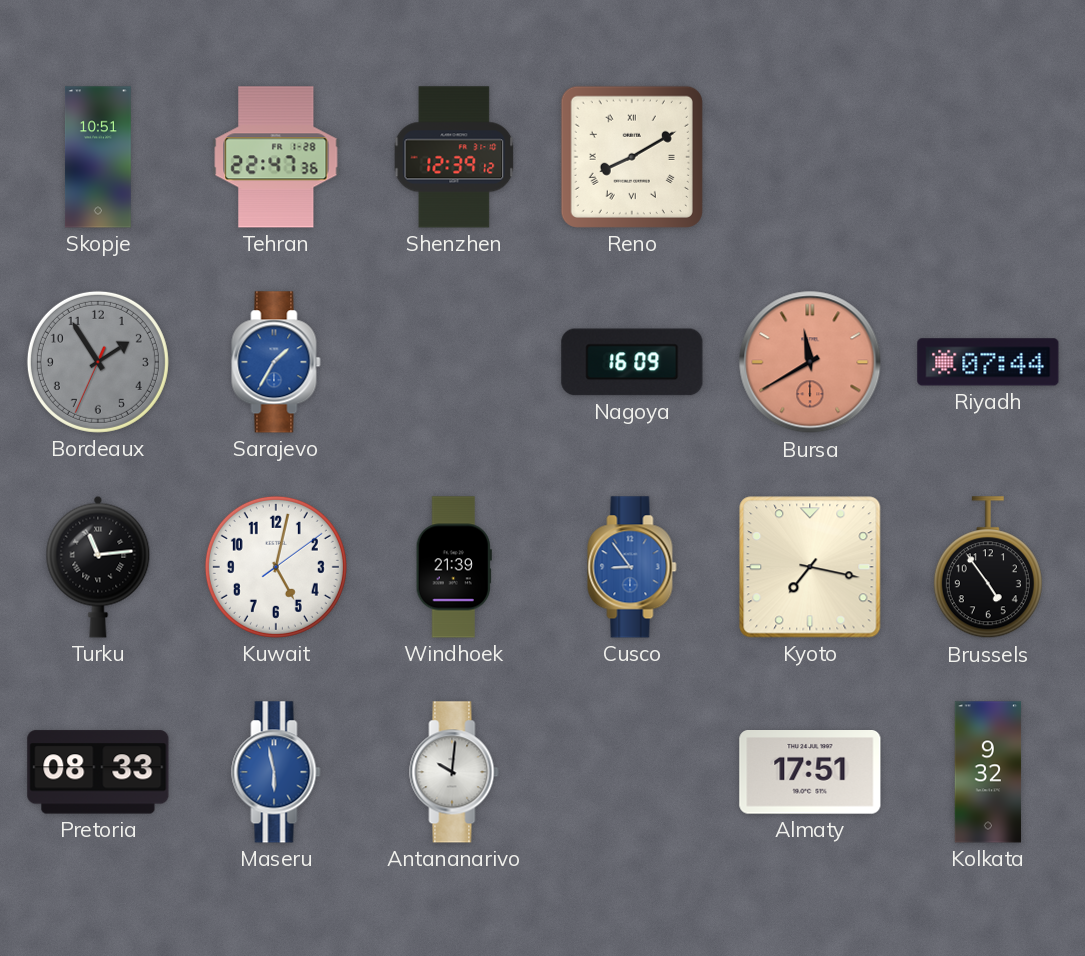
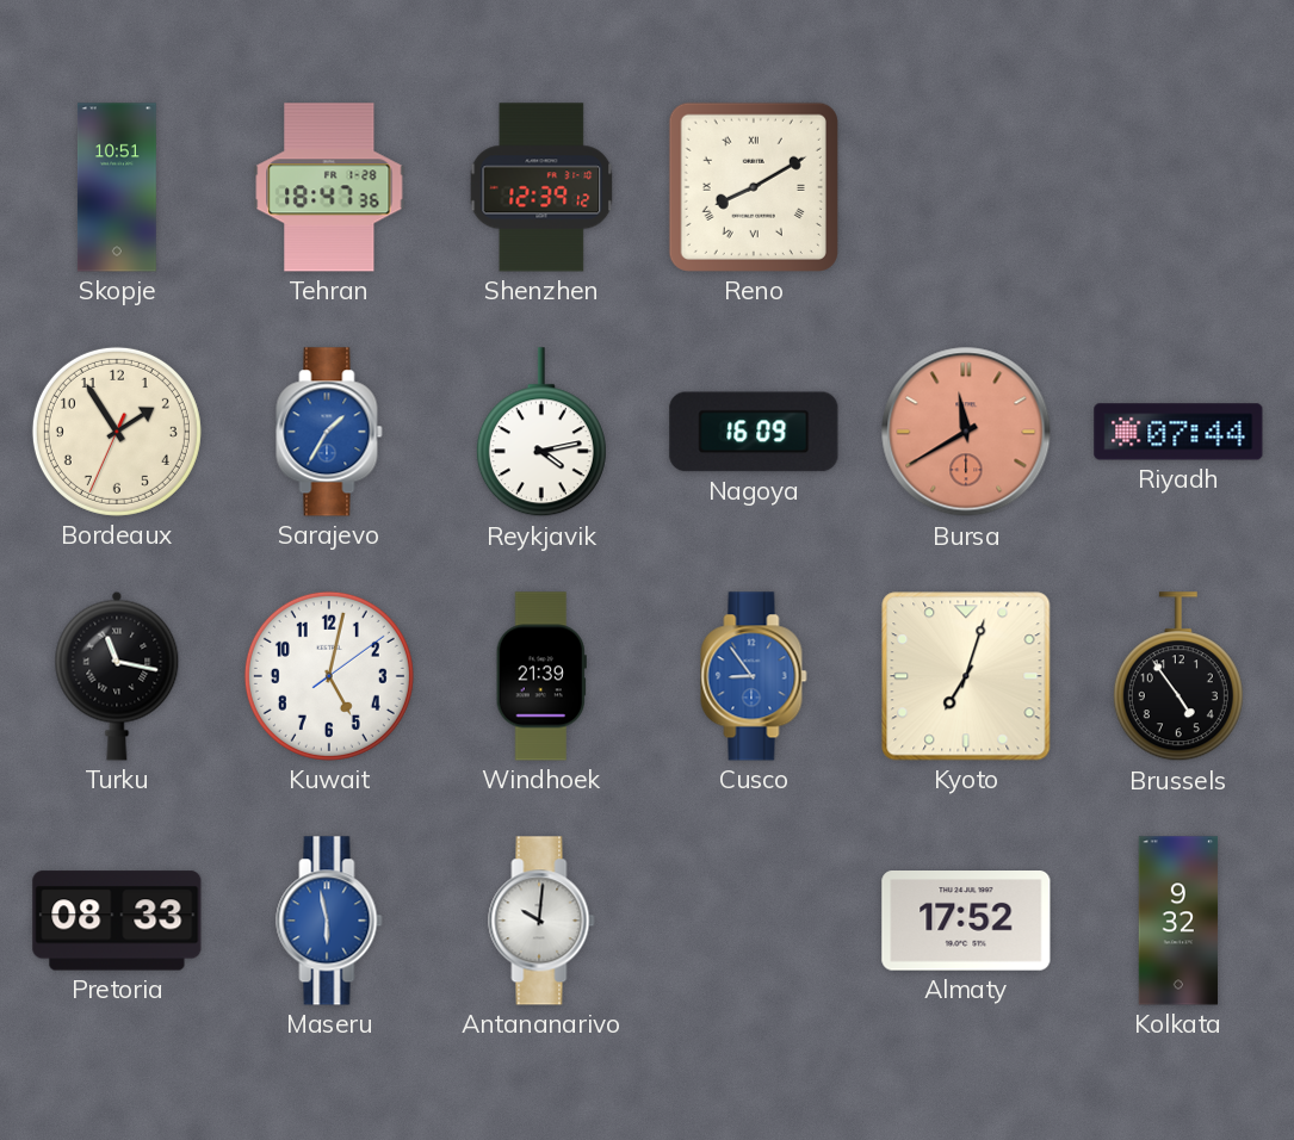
Tehran: 22:47 -> 18:47
Bordeaux dial: grey -> cream
Reykjavik: none -> 4:13
Turku: 11:14 -> 11:17
Kyoto: 7:17 -> 7:03
Almaty: 17:51 -> 17:52
